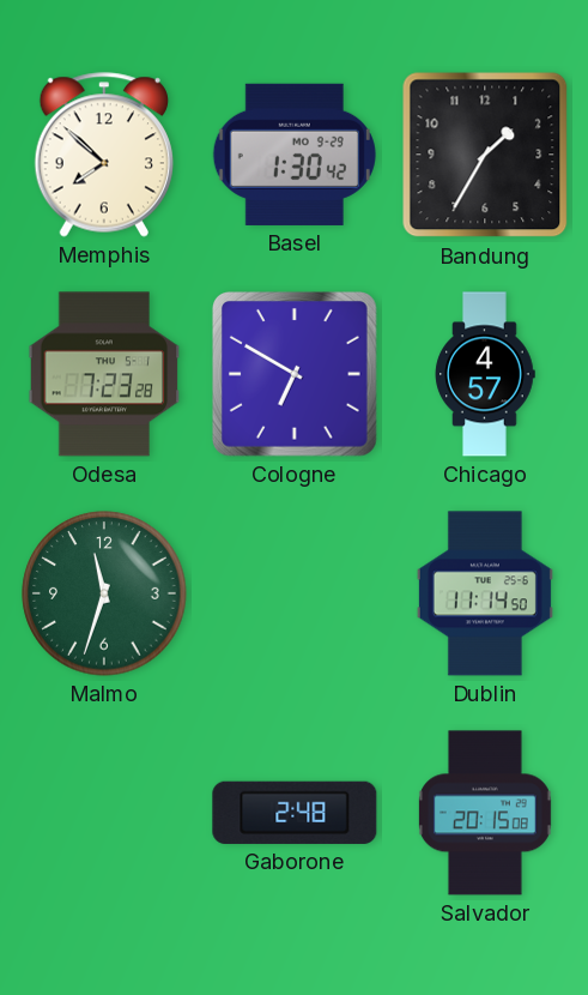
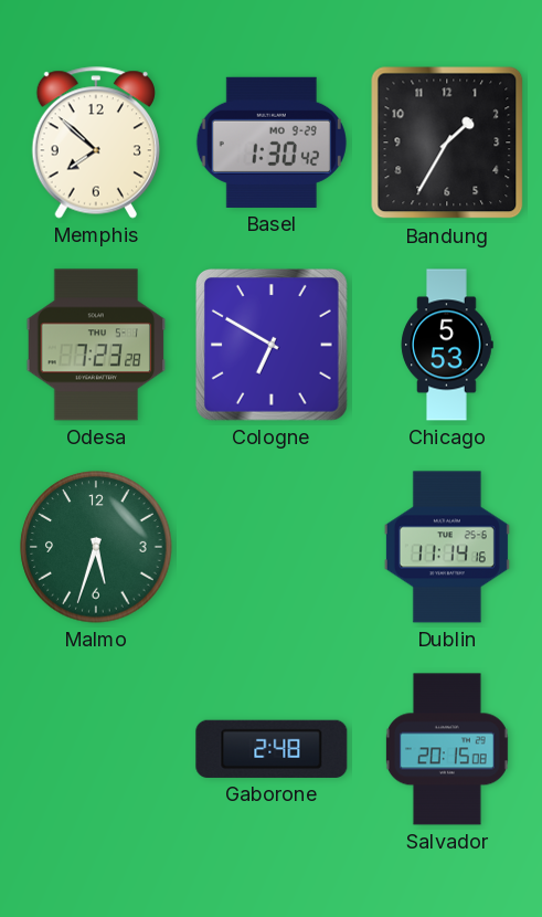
Chicago: 4:57 -> 5:53
Malmo: 11:33 -> 5:33
Dublin: 11:14:50 -> 11:14:16
